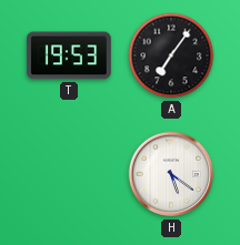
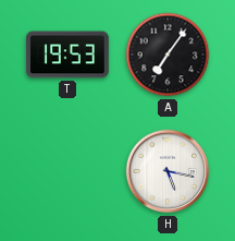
H: 5:21 -> 5:17
